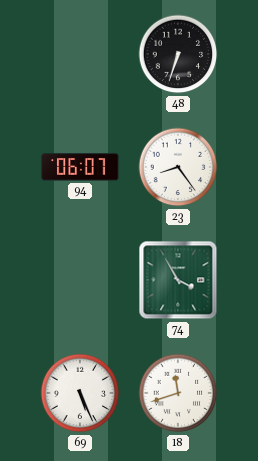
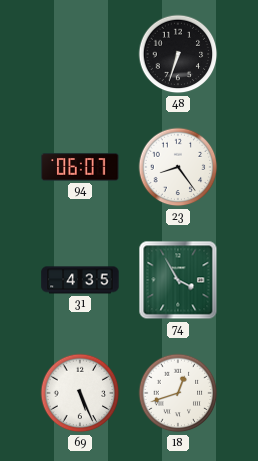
31: none -> 4:35
18: 11:42 -> 12:42
